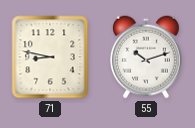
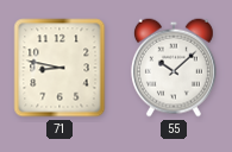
55: 10:12 -> 10:08
